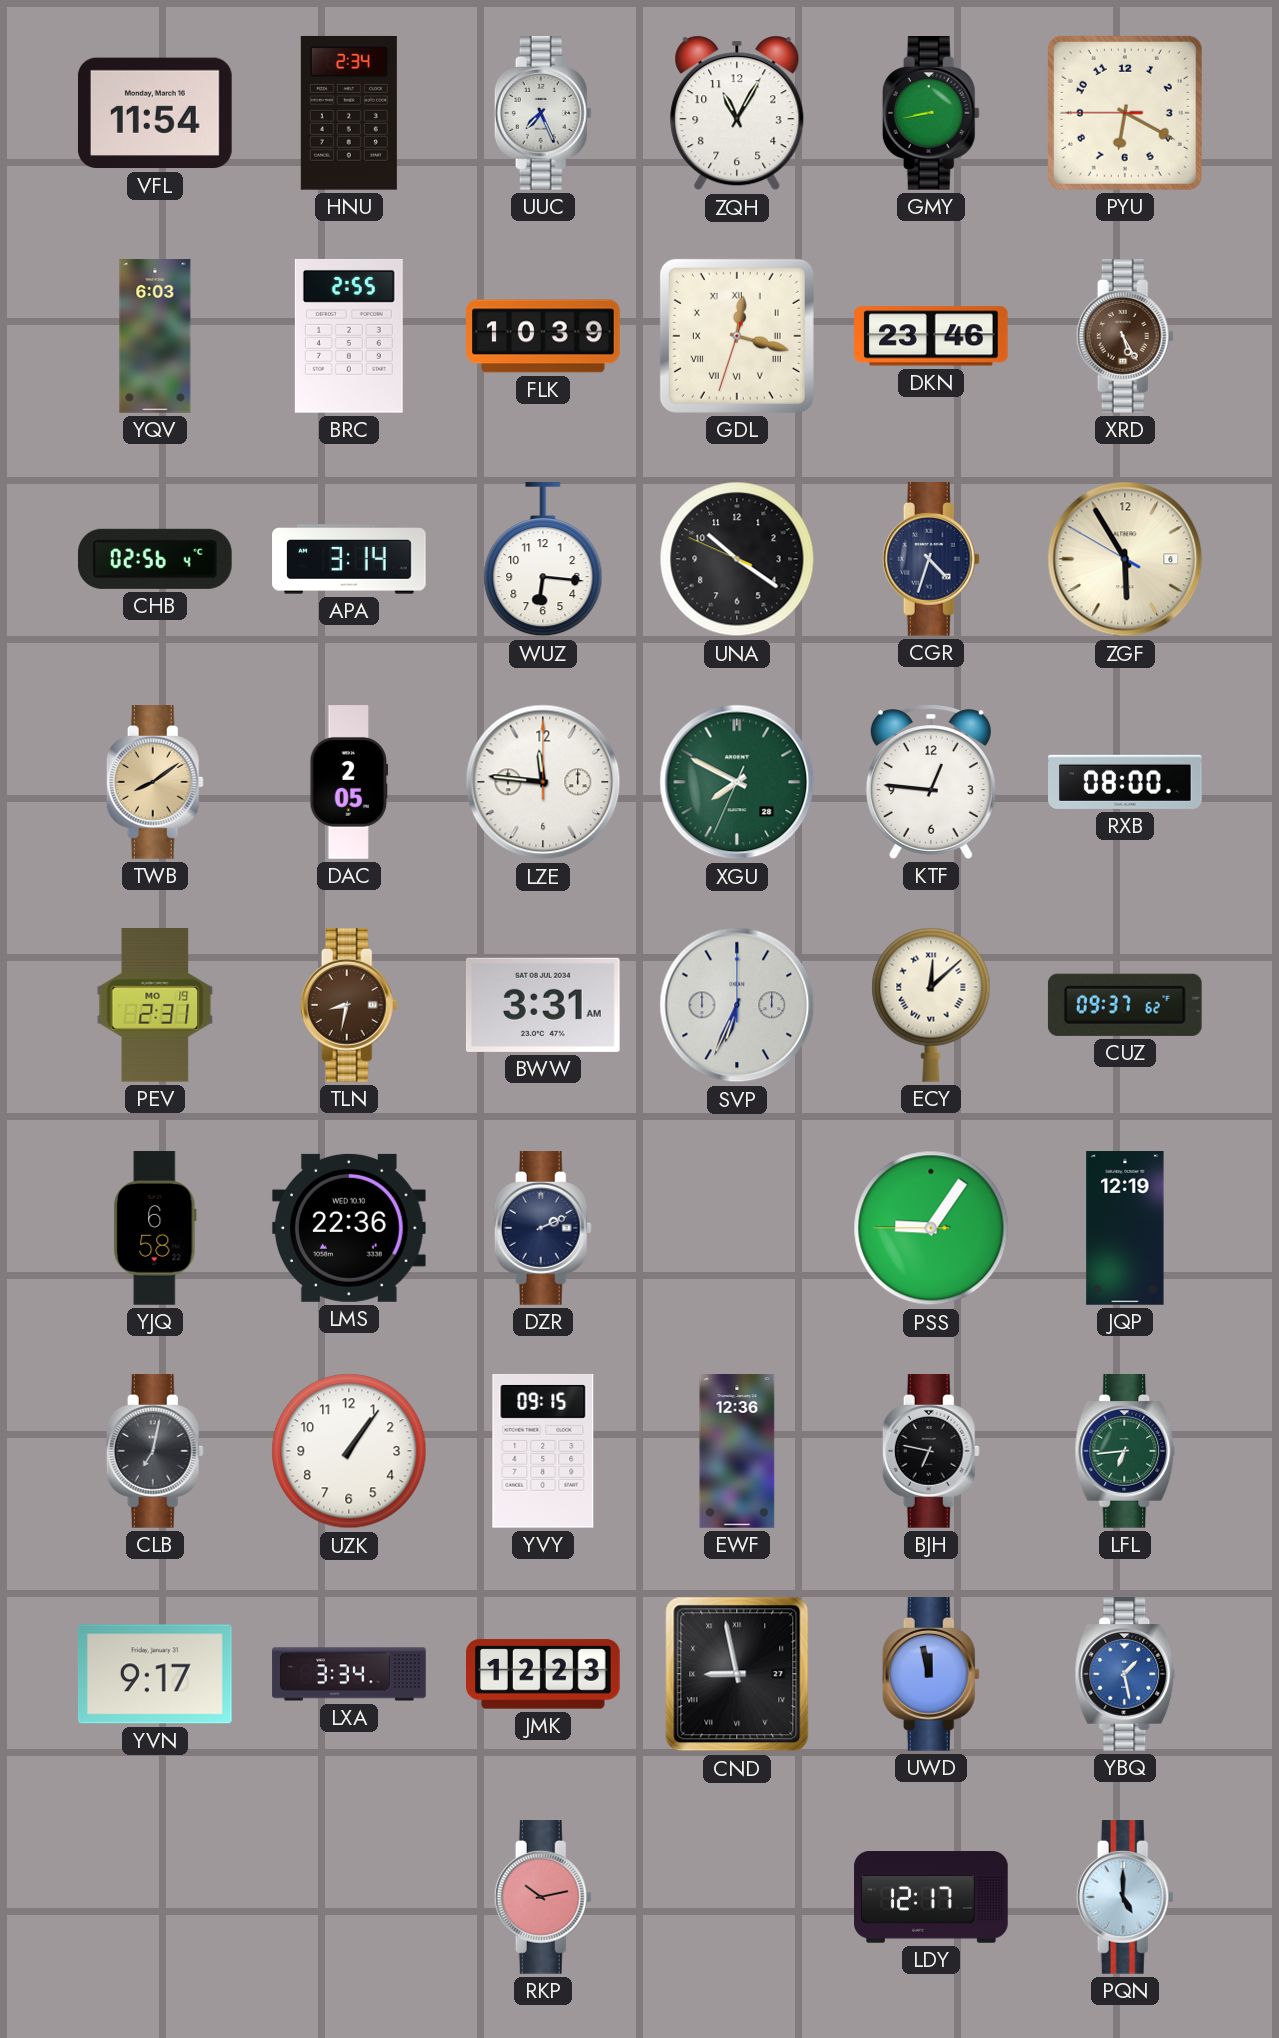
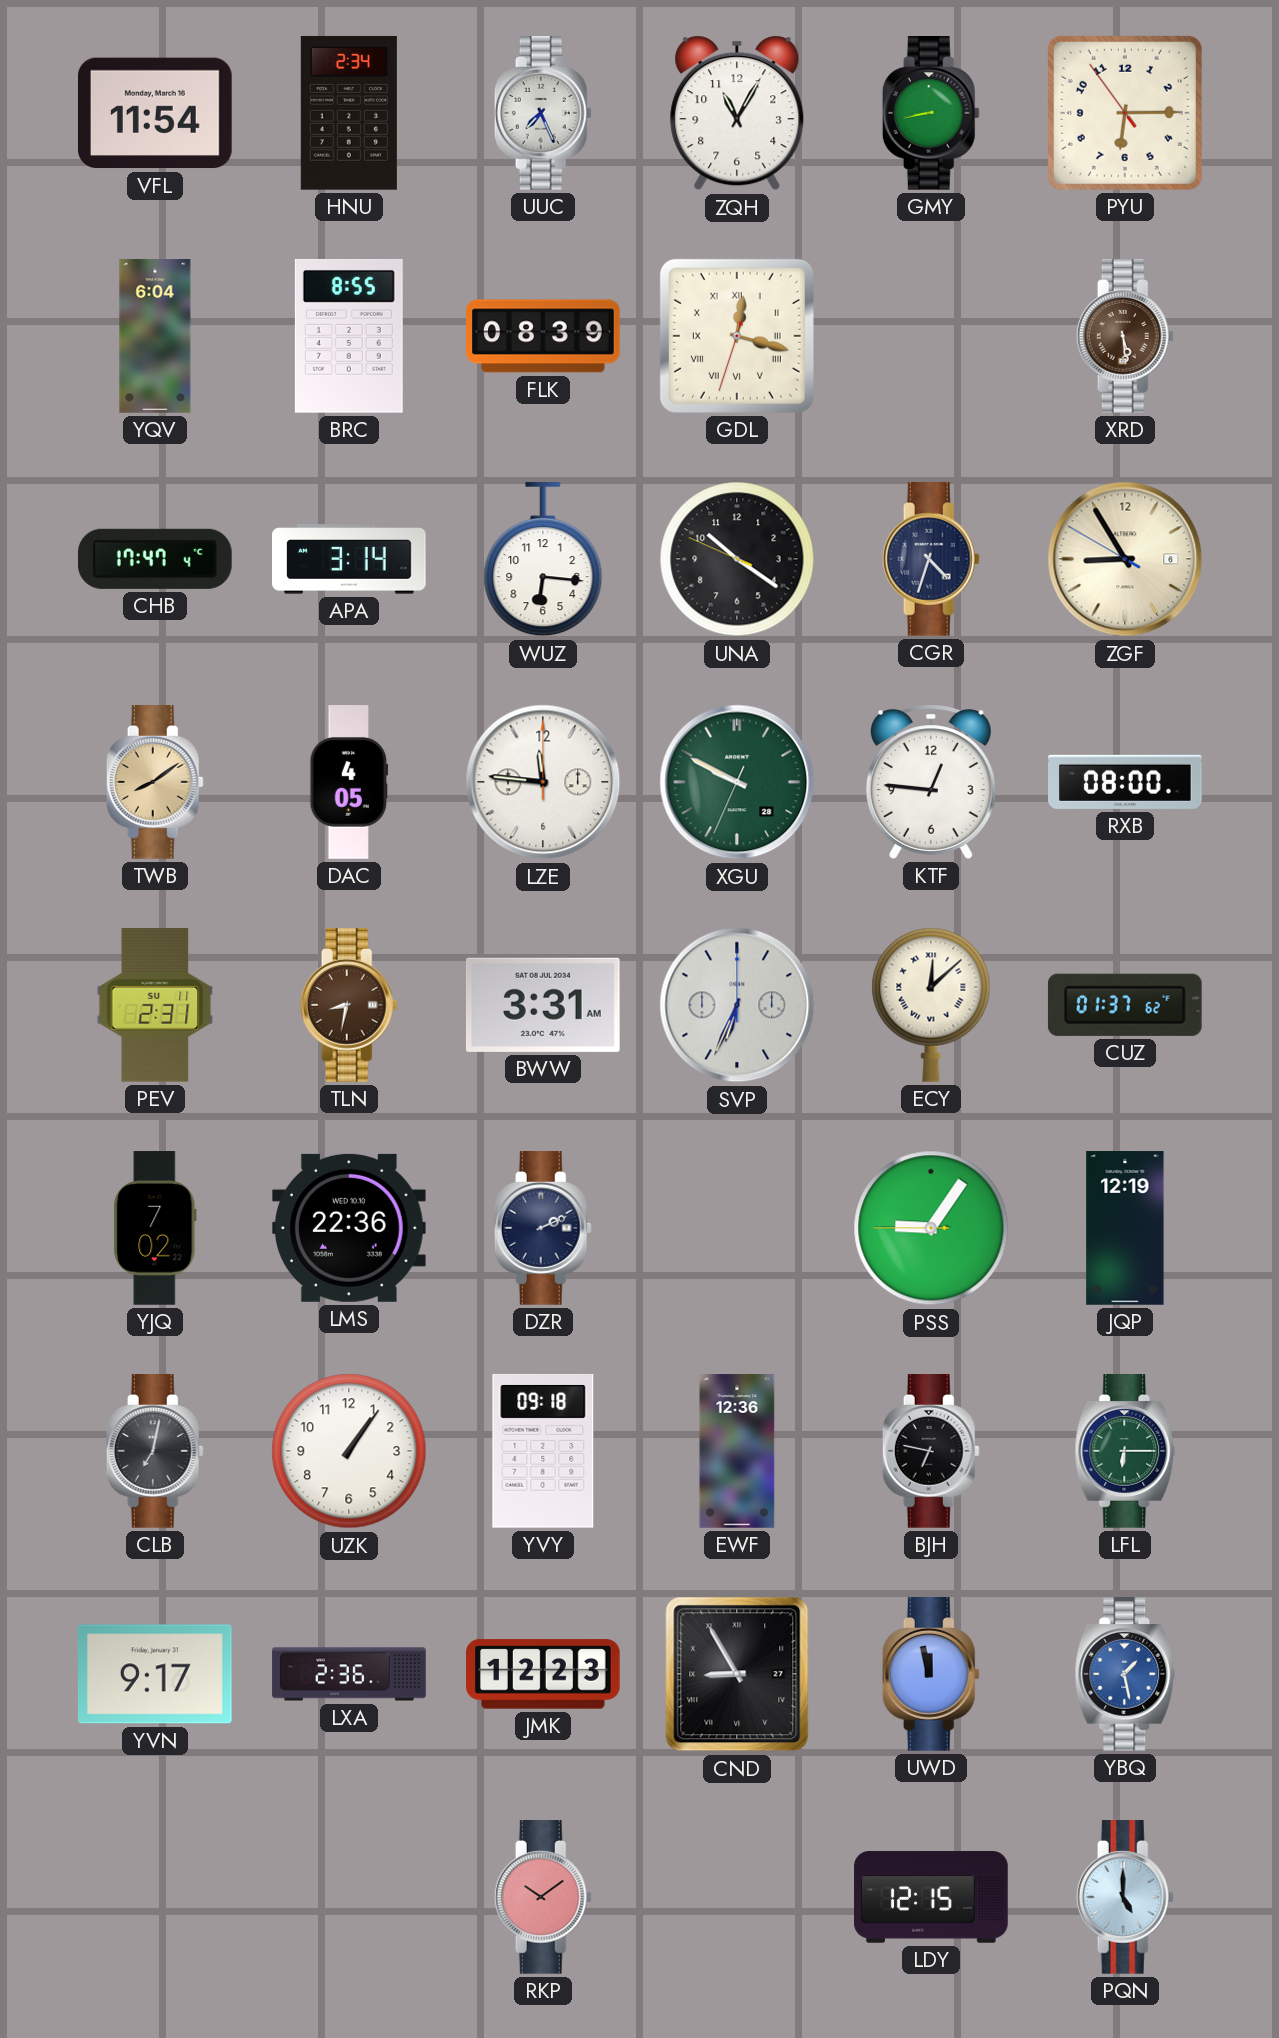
PYU: 6:19 -> 6:14
YQV: 6:03 -> 6:04
BRC: 2:55 -> 8:55
FLK: 10:39 -> 08:39
DKN: 23:46 -> none
XRD: 5:25 -> 5:29
CHB: 02:56 -> 17:47
ZGF: 5:54 -> 8:54
DAC: 2:05 -> 4:05
XGU: 7:49 -> 9:49
PEV date: MO 19 -> SU 11
CUZ: 09:37 -> 01:37
YJQ: 6:58 -> 7:02
YVY: 09:15 -> 09:18
LFL: 6:44 -> 6:15
LXA: 3:34 -> 2:36
CND: 8:58 -> 8:55
RKP: 10:13 -> 10:09
LDY: 12:17 -> 12:15
